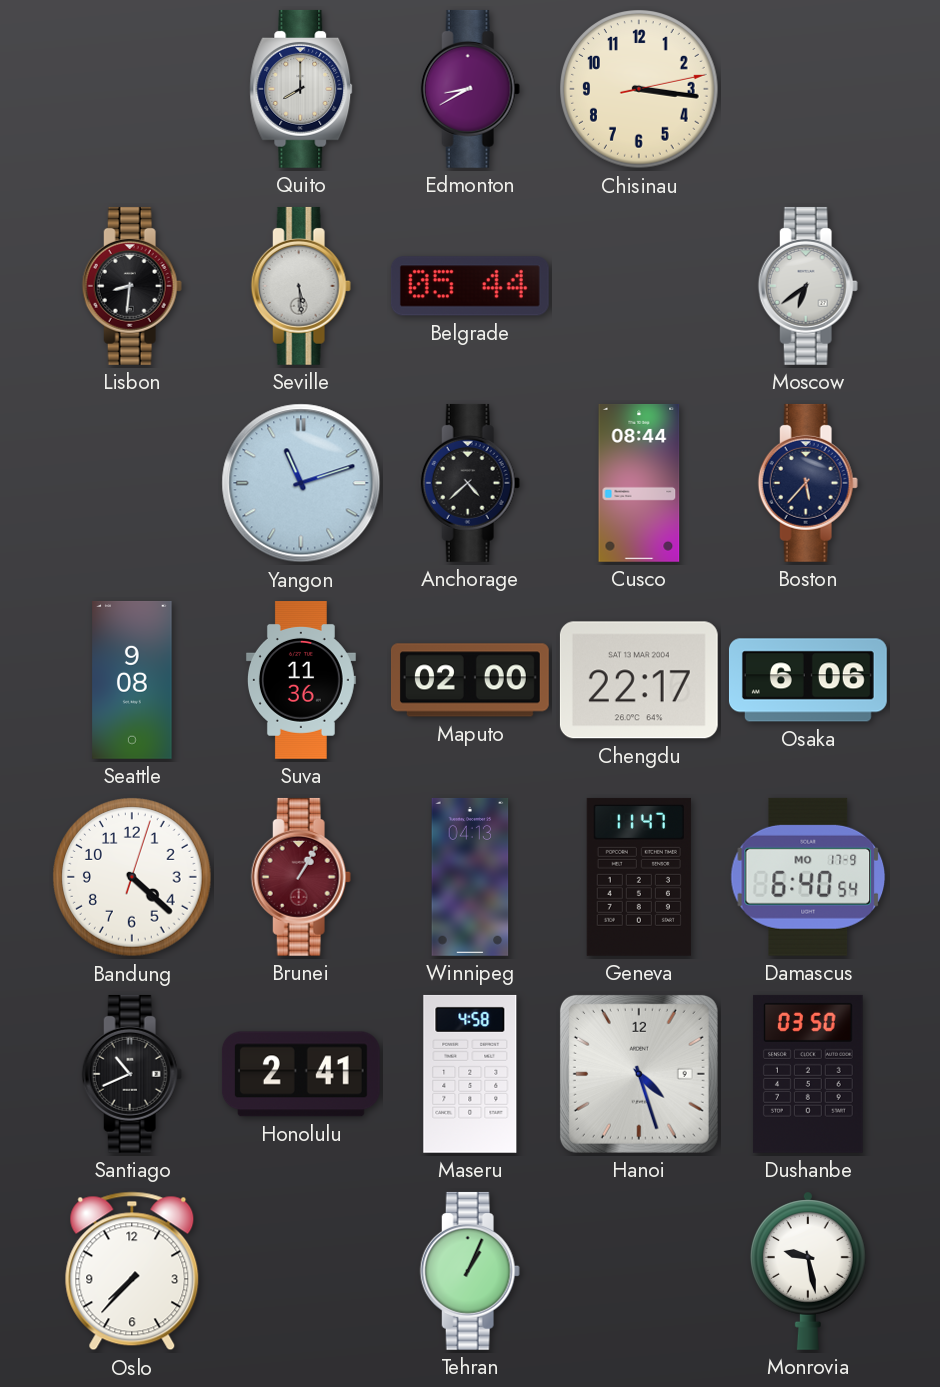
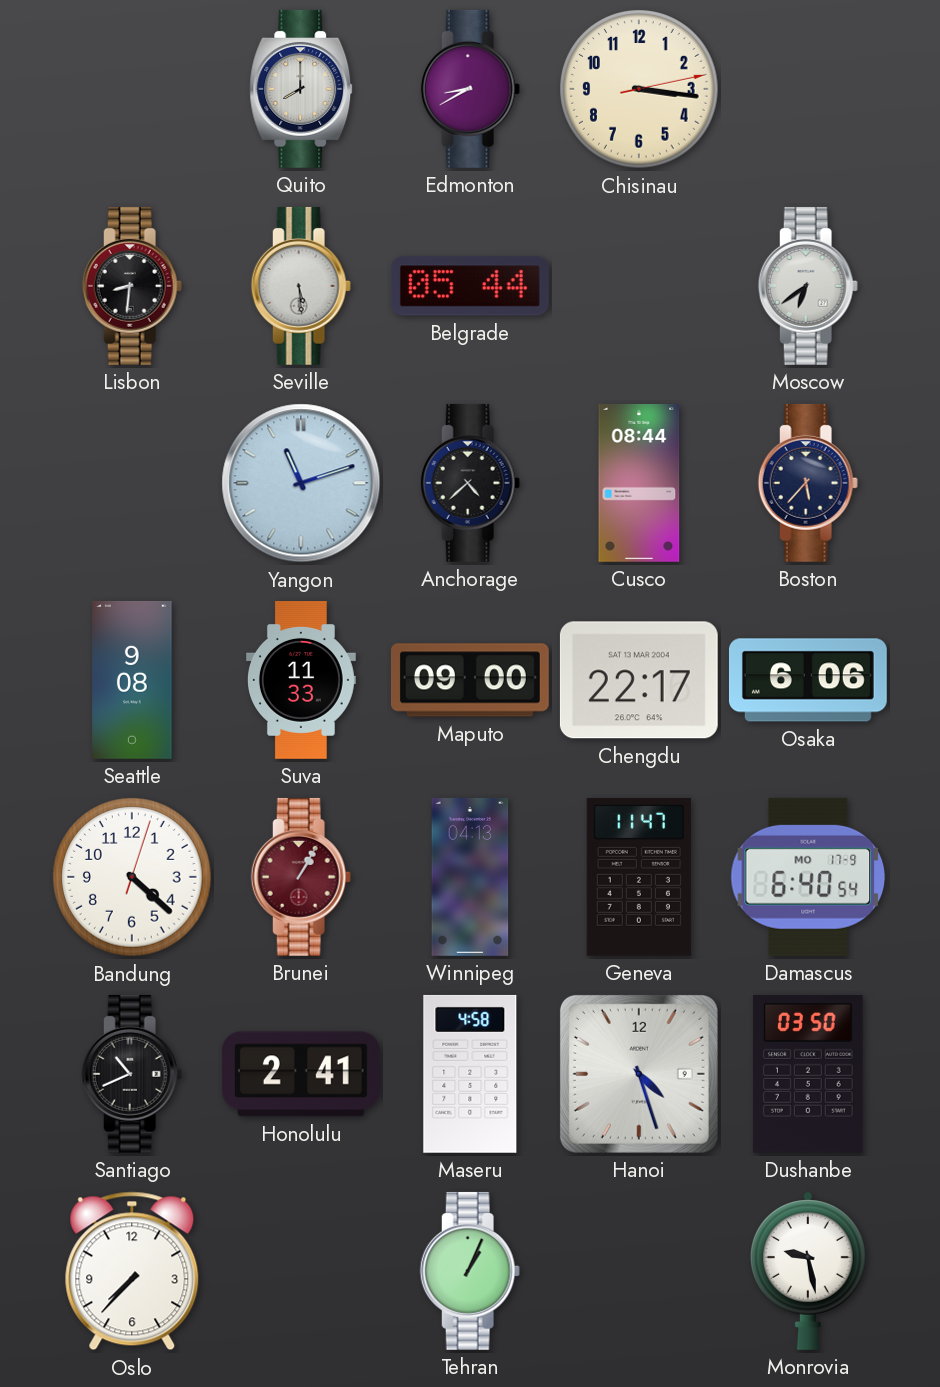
Suva: 11:36 -> 11:33
Maputo: 02:00 -> 09:00
